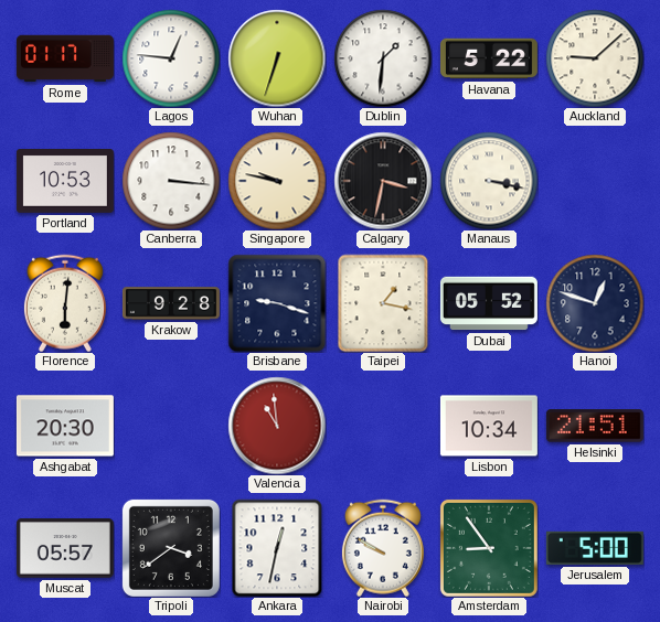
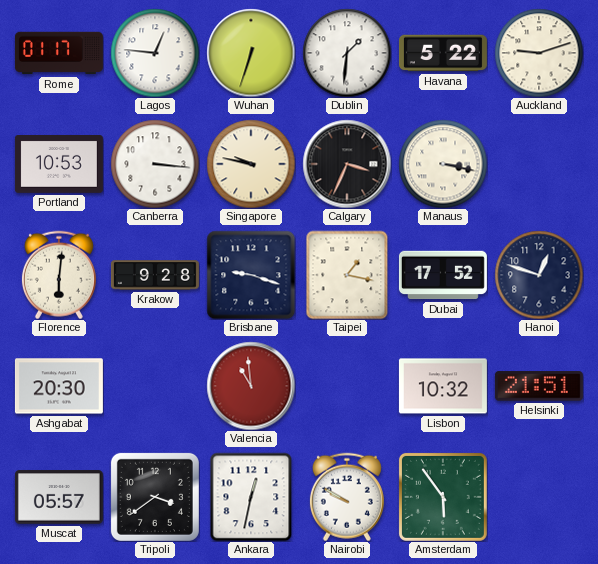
Auckland: 9:08 -> 9:12
Calgary: 3:32 -> 3:34
Dubai: 05:52 -> 17:52
Lisbon: 10:34 -> 10:32
Amsterdam: 8:54 -> 5:54
Jerusalem: 5:00 -> none
